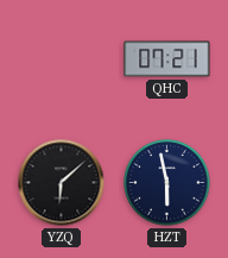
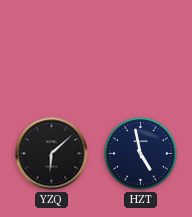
QHC: 07:21 -> none
HZT: 5:58 -> 4:58
